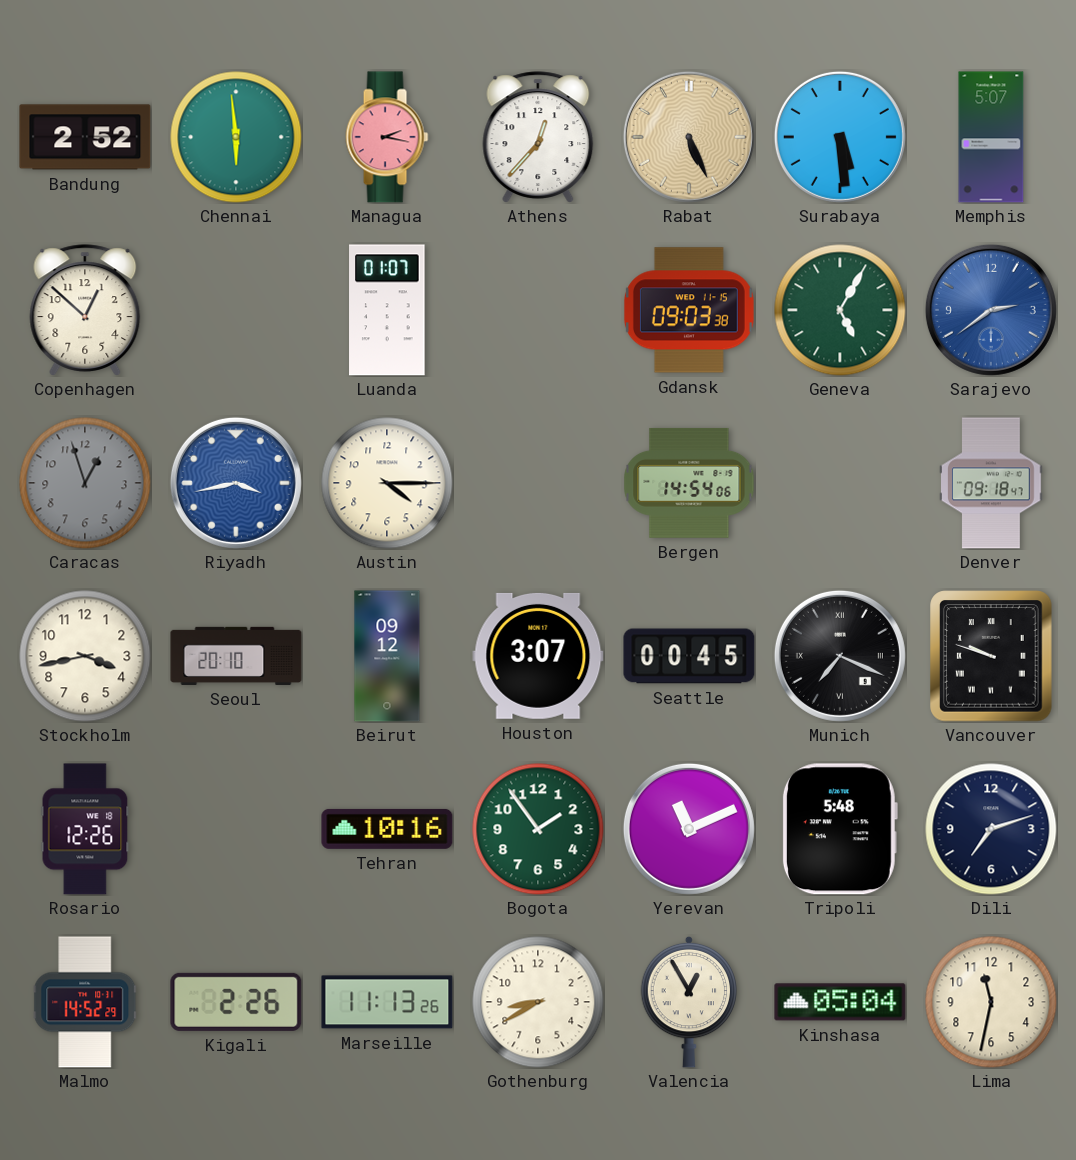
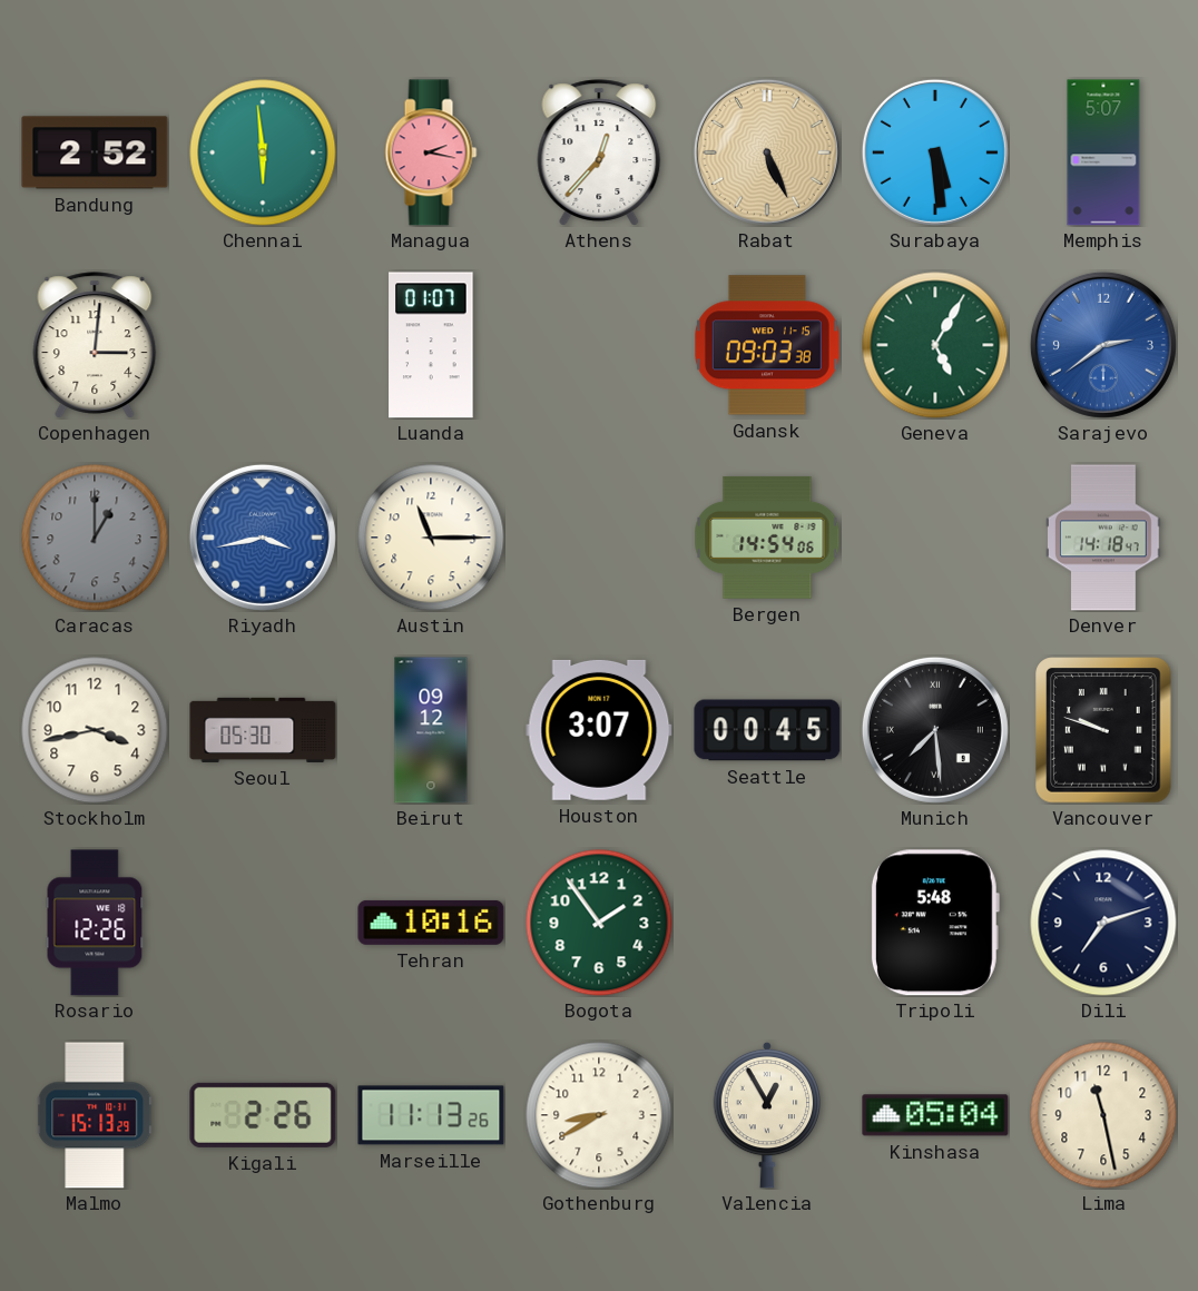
Copenhagen: 12:52 -> 3:01
Caracas: 12:57 -> 1:00
Austin: 4:15 -> 11:15
Denver: 09:18 -> 14:18
Seoul: 20:10 -> 05:30
Munich: 7:19 -> 7:29
Yerevan: 11:11 -> none
Malmo: 14:52 -> 15:13
Lima: 11:32 -> 11:28
